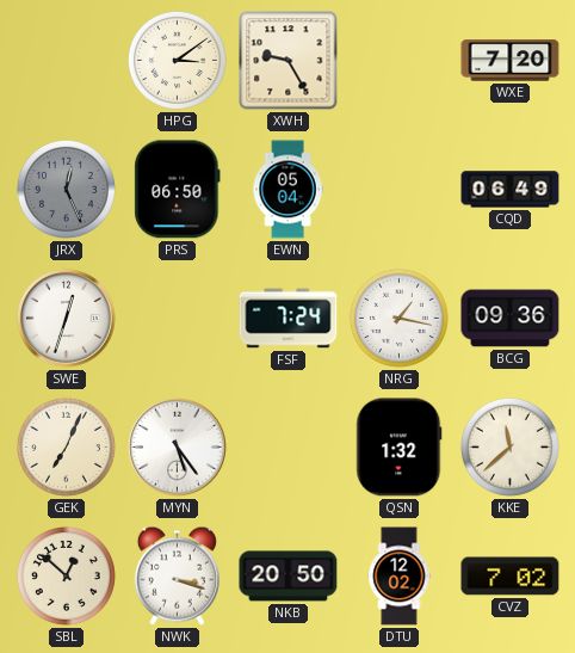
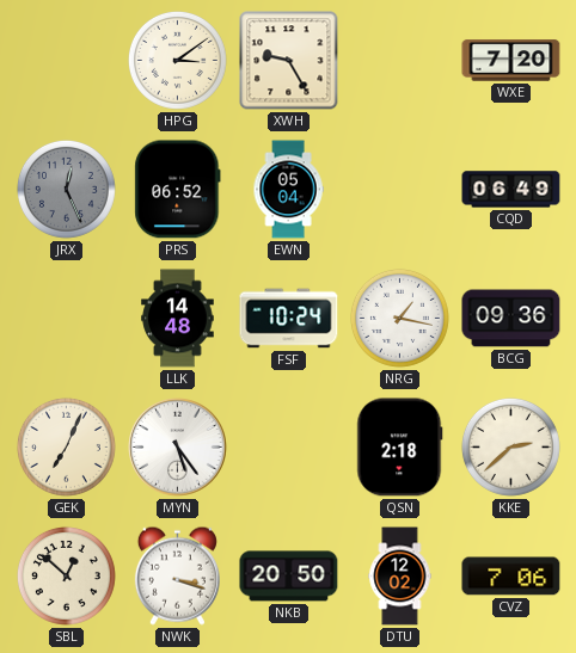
PRS: 06:50 -> 06:52
SWE: 12:33 -> none
LLK: none -> 14:48
FSF: 7:24 -> 10:24
QSN: 1:32 -> 2:18
KKE: 11:38 -> 2:38
CVZ: 7:02 -> 7:06
